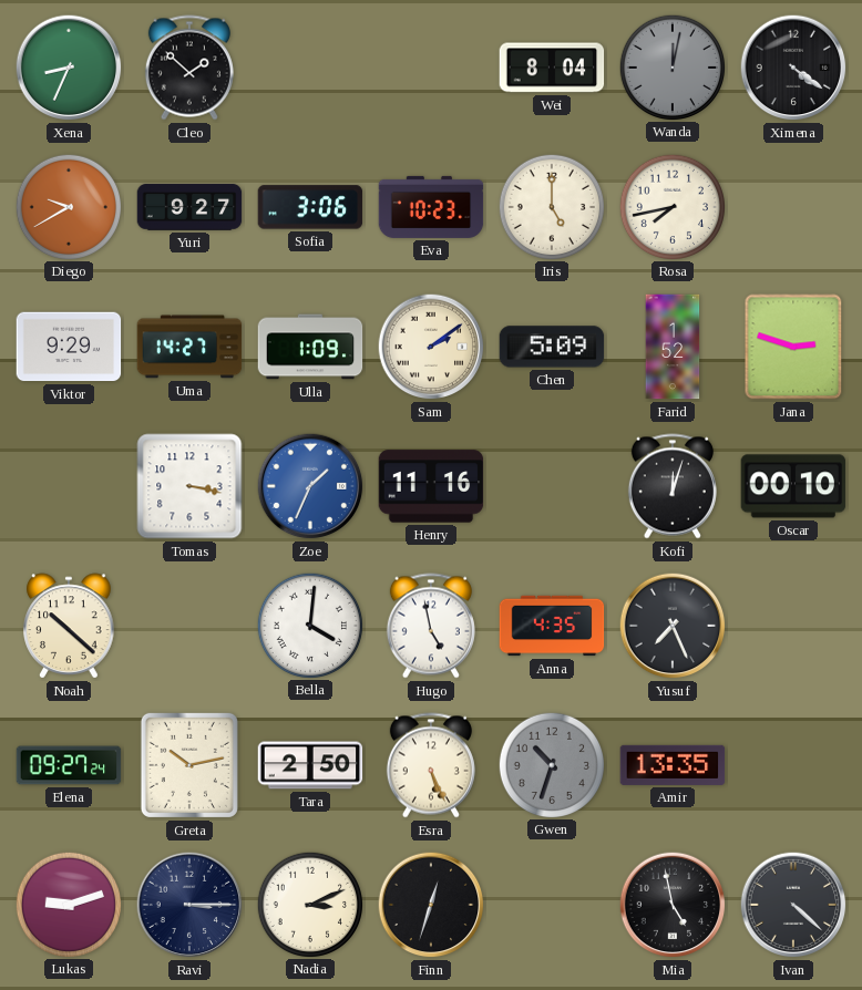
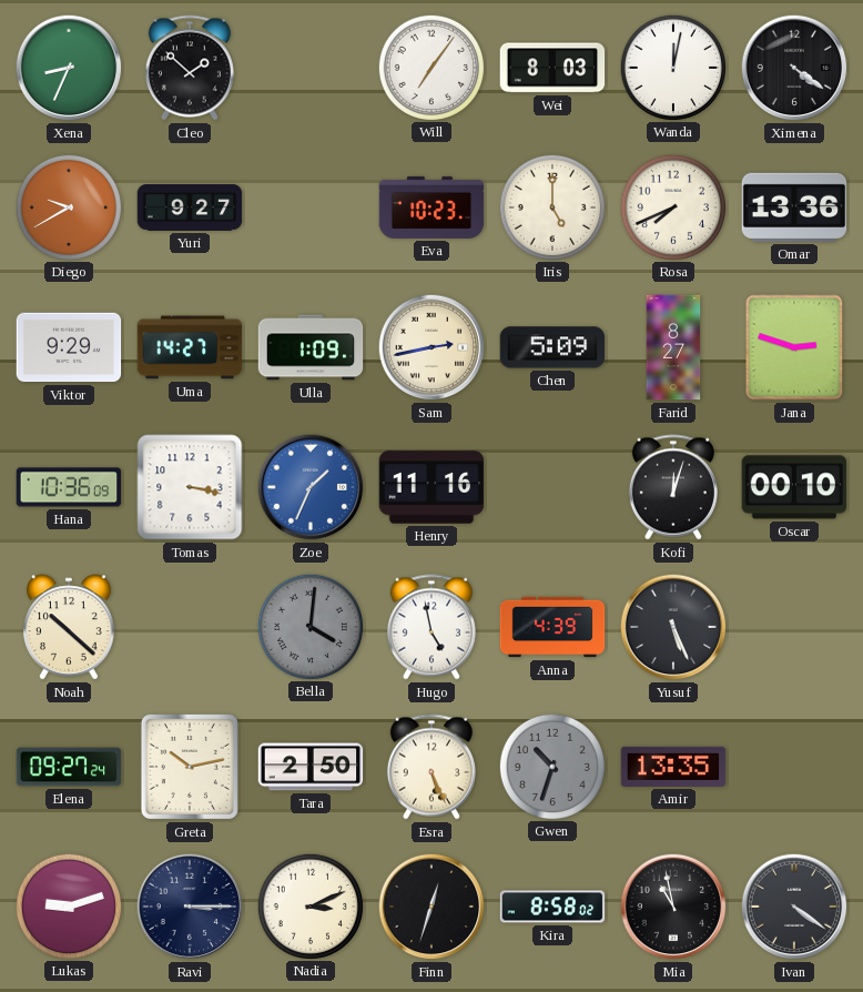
Will: none -> 7:06
Wei: 8:04 -> 8:03
Wanda dial: grey -> white
Sofia: 3:06 -> none
Rosa: 7:43 -> 7:41
Omar: none -> 13:36
Sam: 2:09 -> 2:43
Farid: 1:52 -> 8:27
Hana: none -> 10:36
Bella dial: white -> grey
Anna: 4:35 -> 4:39
Yusuf: 7:26 -> 5:26
Kira: none -> 8:58
Mia: 4:58 -> 10:58
Ivan: 4:22 -> 4:21
